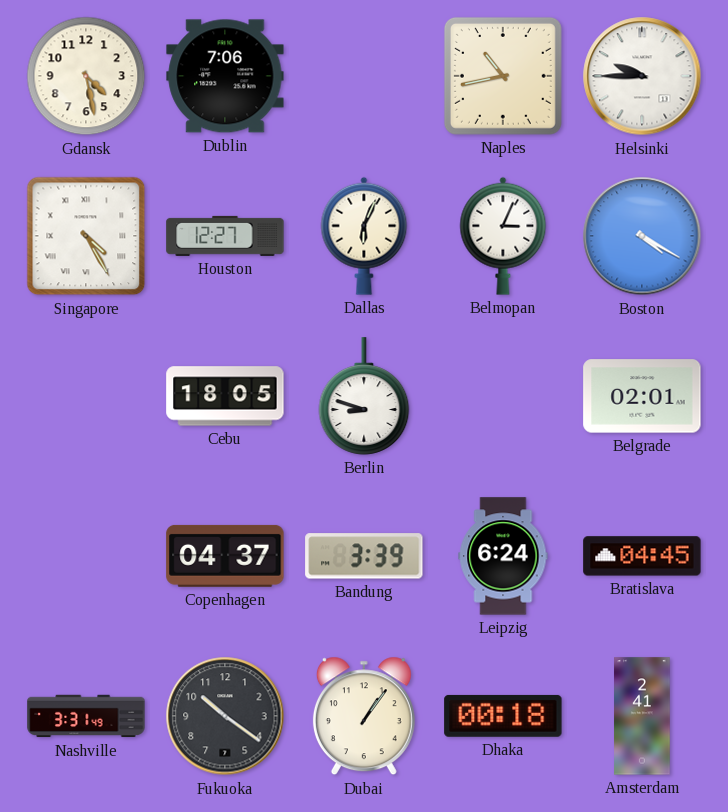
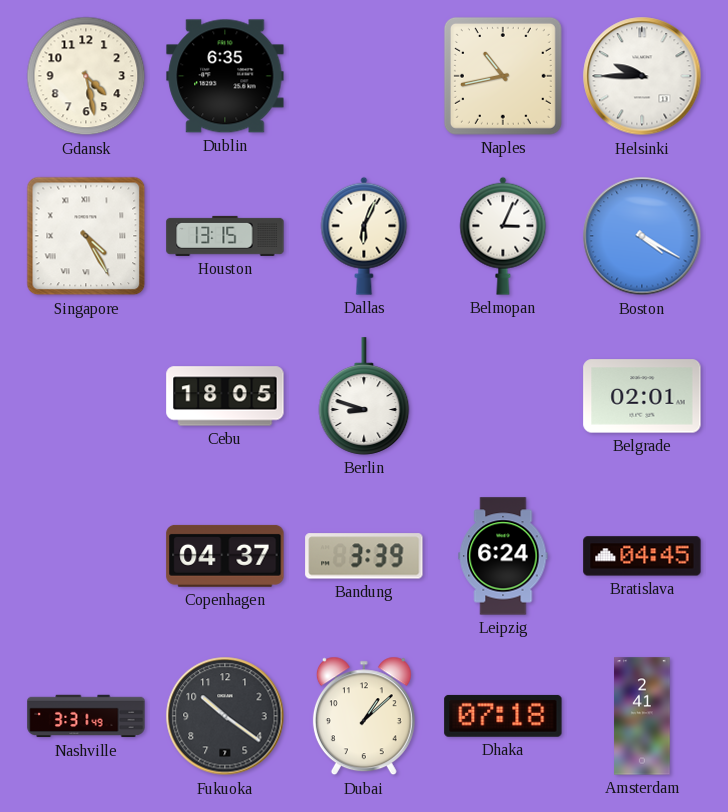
Dublin: 7:06 -> 6:35
Houston: 12:27 -> 13:15
Dubai: 1:06 -> 1:08
Dhaka: 00:18 -> 07:18
